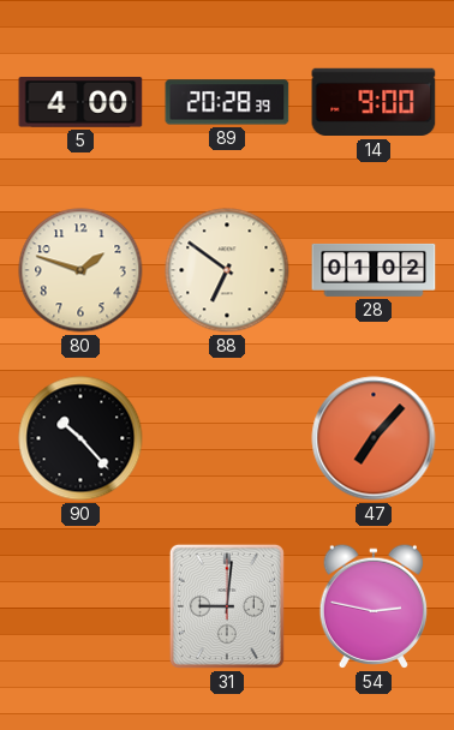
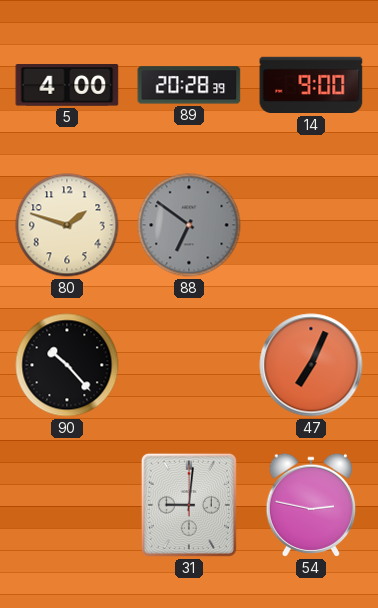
88 dial: cream -> grey
28: 01:02 -> none
47: 7:07 -> 7:04
